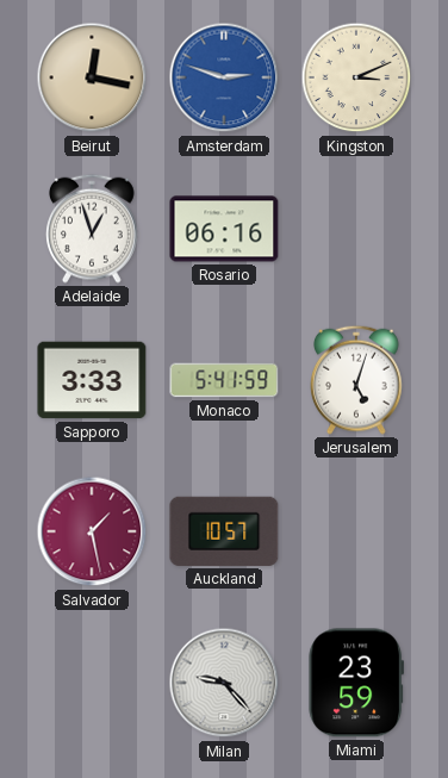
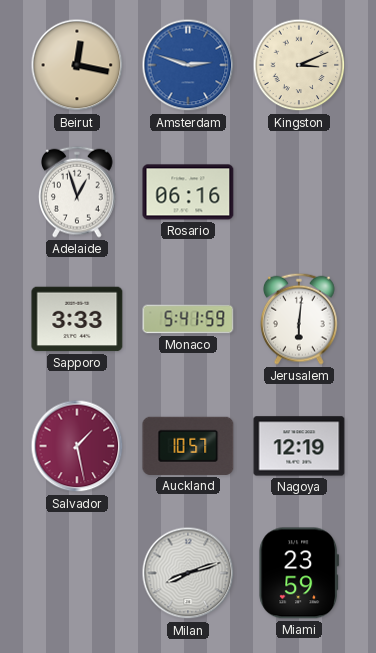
Jerusalem: 5:03 -> 6:01
Nagoya: none -> 12:19
Milan: 9:23 -> 8:12
